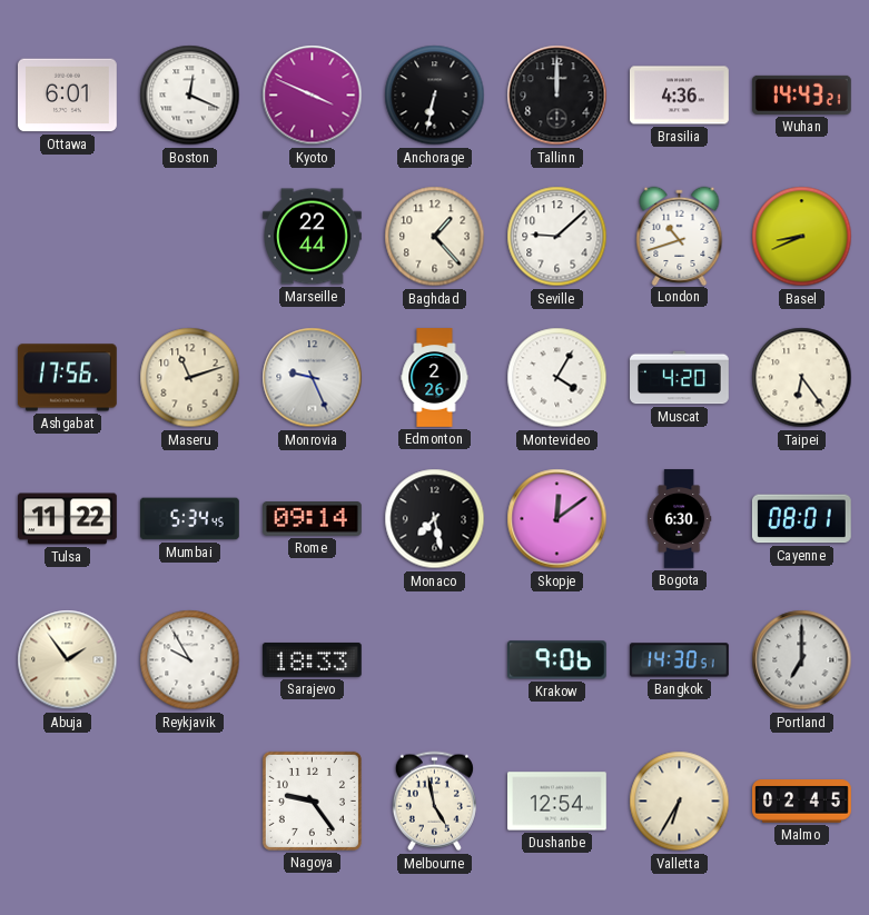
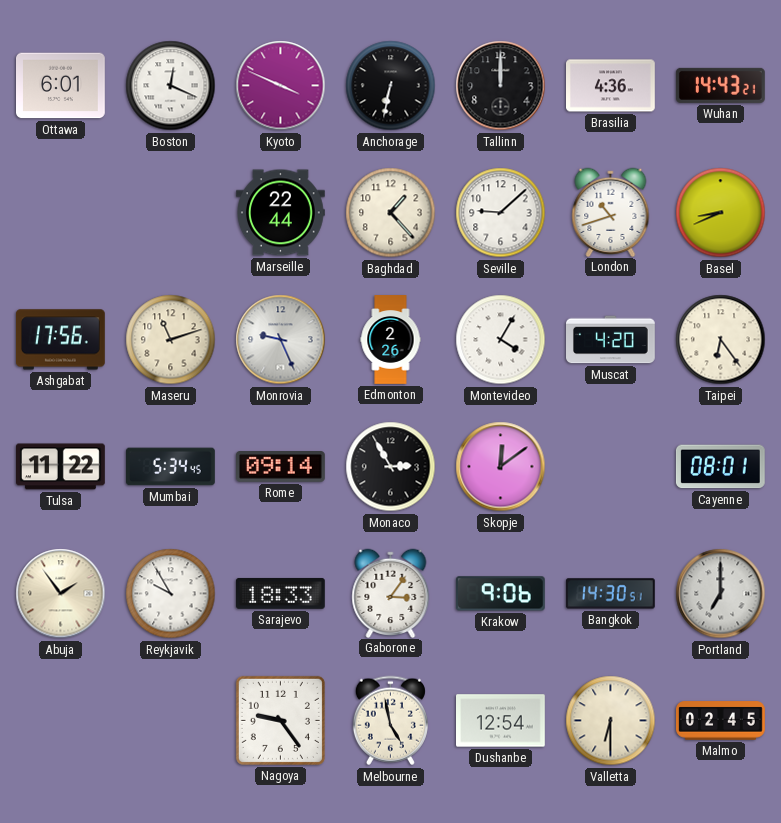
Monaco: 7:28 -> 2:55
Bogota: 6:30 -> none
Gaborone: none -> 3:06
Valletta: 6:35 -> 6:30
